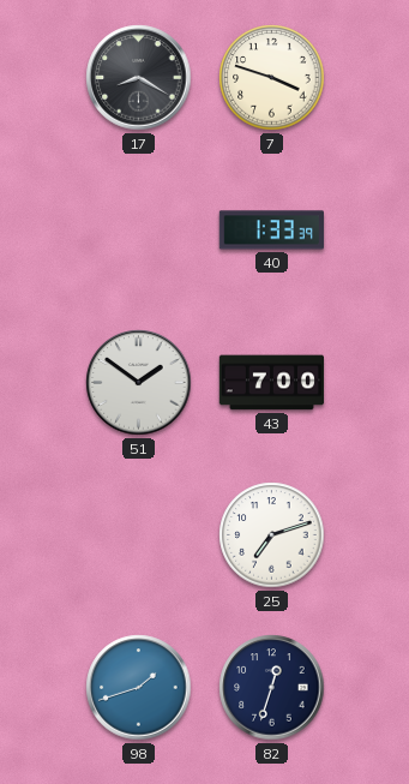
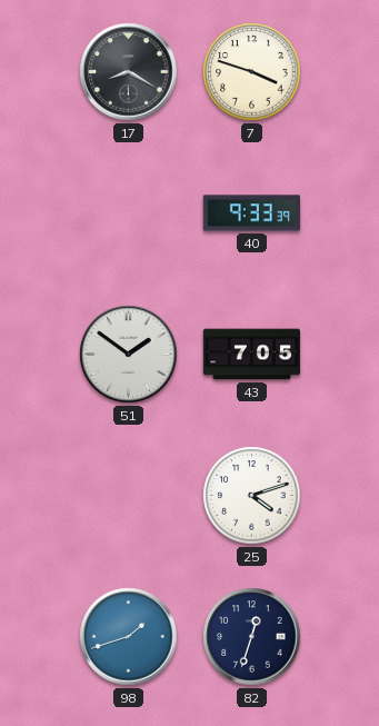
40: 1:33 -> 9:33
43: 7:00 -> 7:05
25: 7:12 -> 4:12
